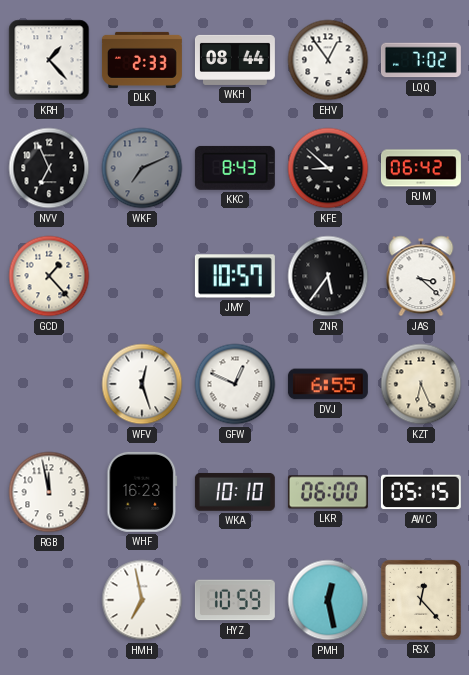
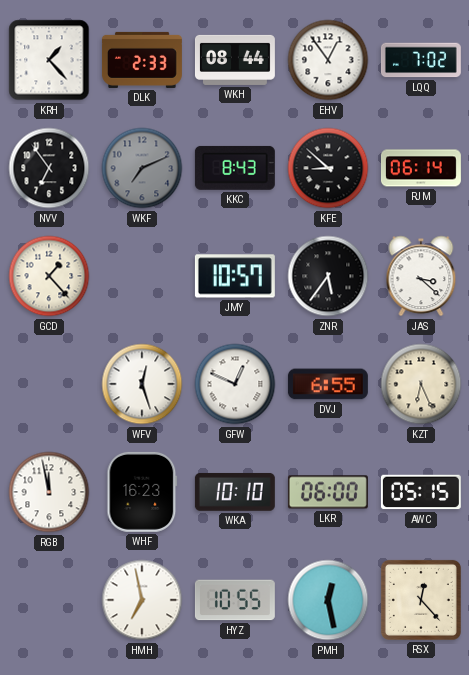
NVV: 6:56 -> 6:54
RJM: 06:42 -> 06:14
HYZ: 10:59 -> 10:55
